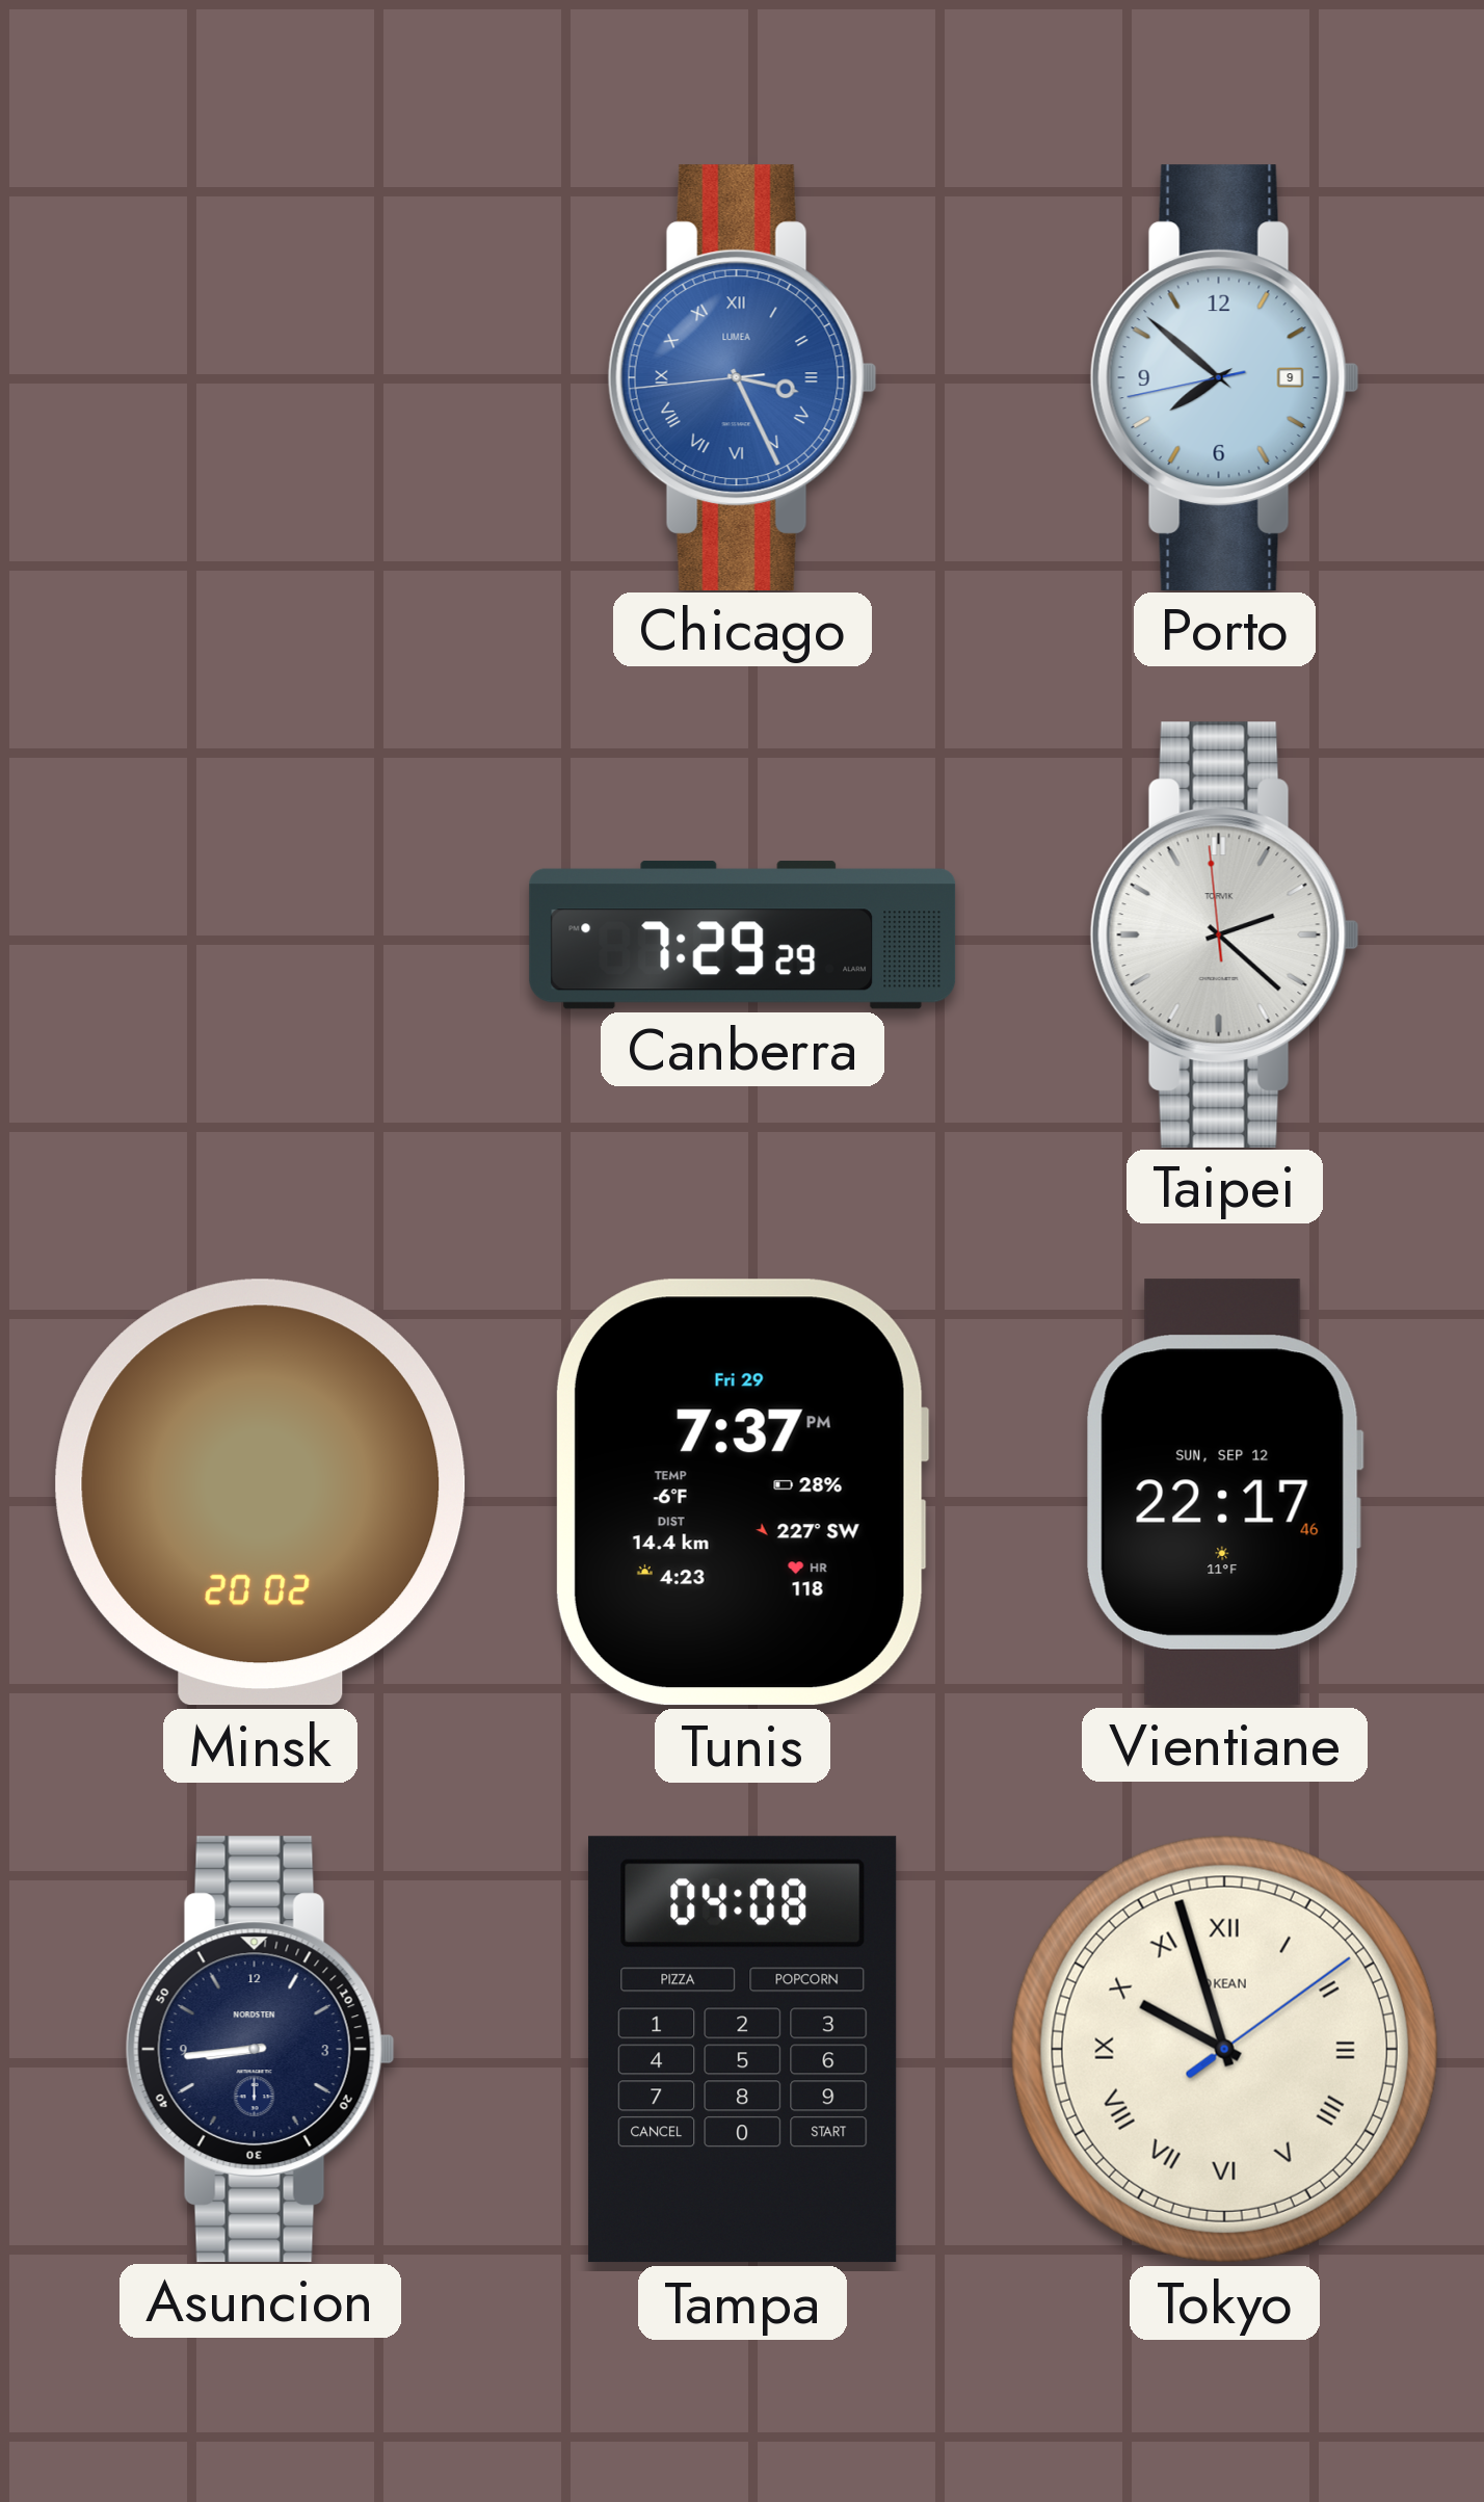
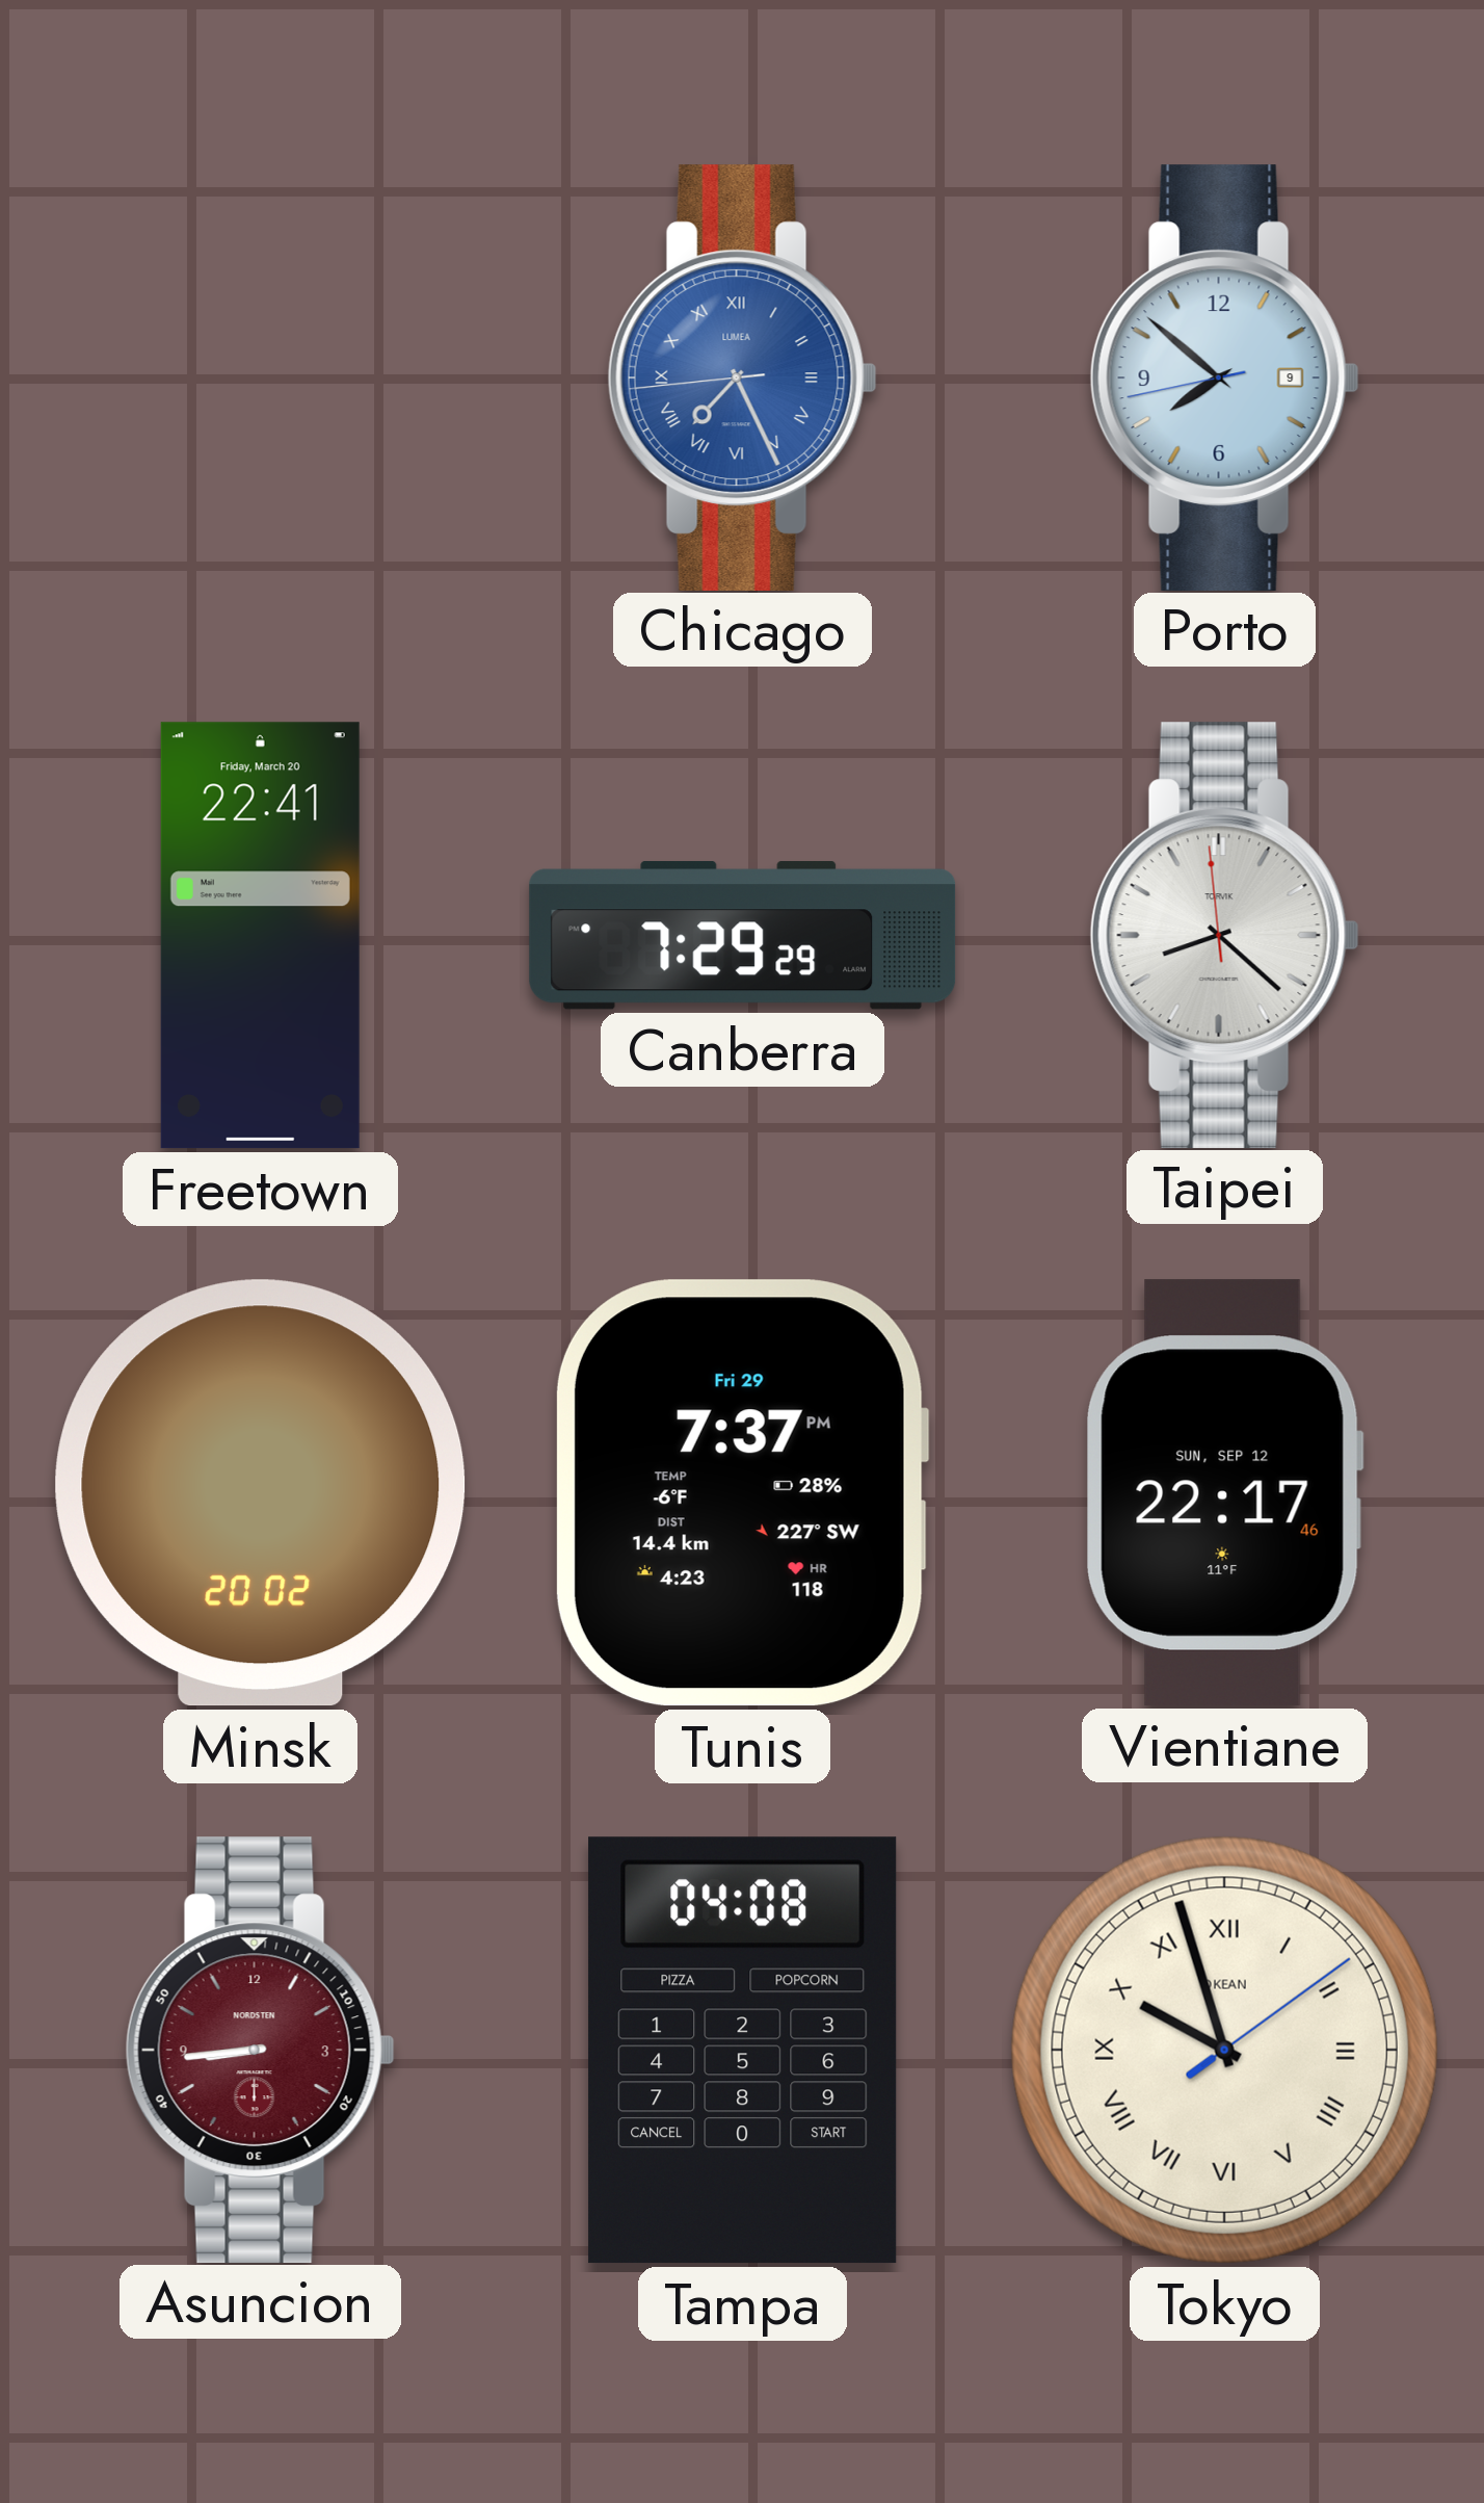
Chicago: 3:25 -> 7:25
Freetown: none -> 22:41
Taipei: 2:21 -> 8:21
Asuncion dial: navy -> burgundy
